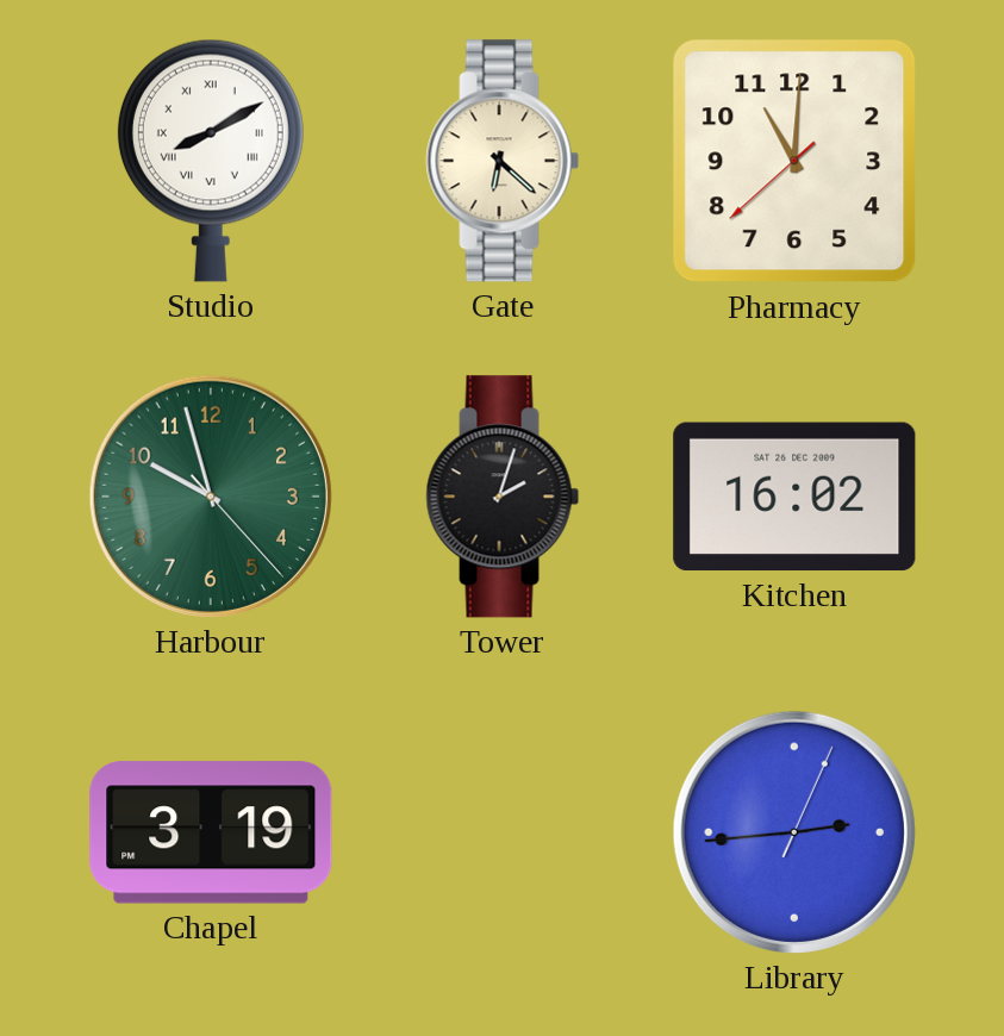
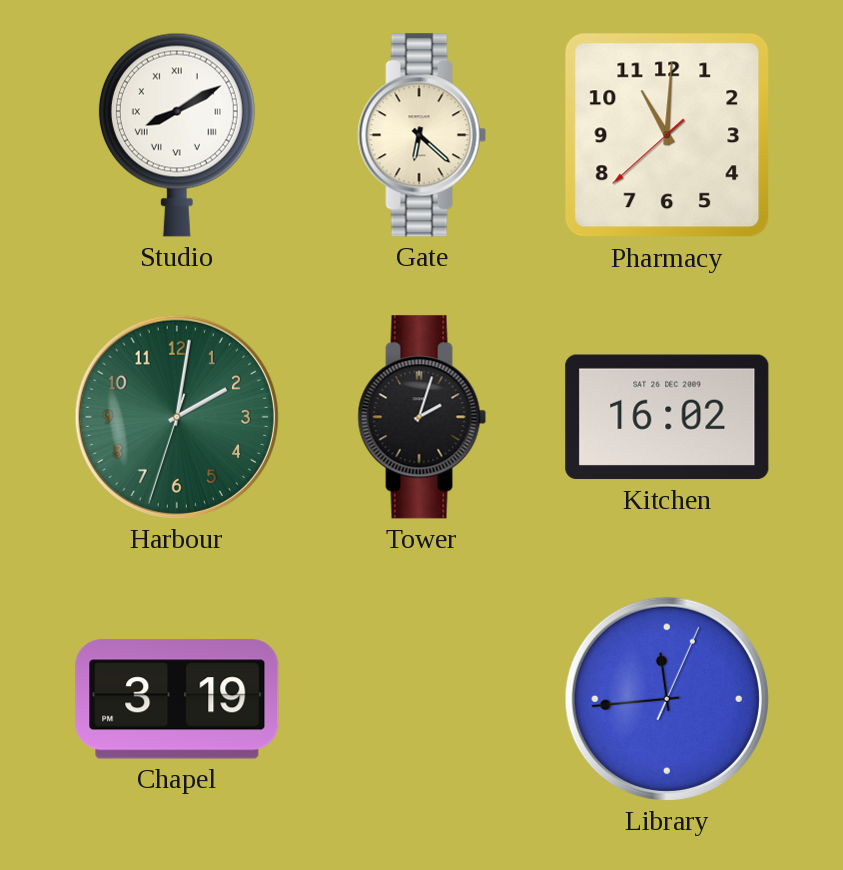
Harbour: 9:57 -> 2:01
Library: 2:44 -> 11:44
